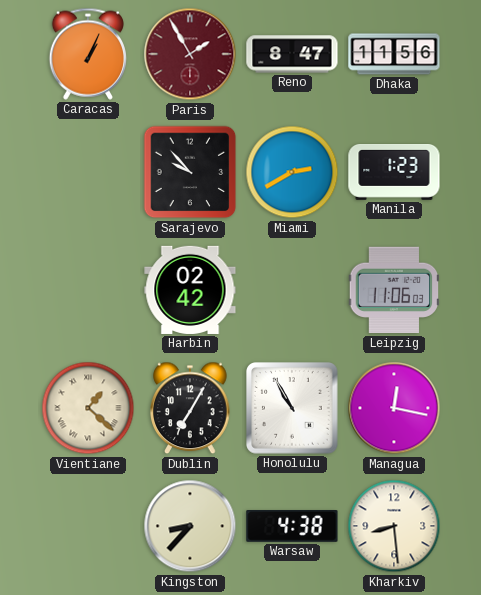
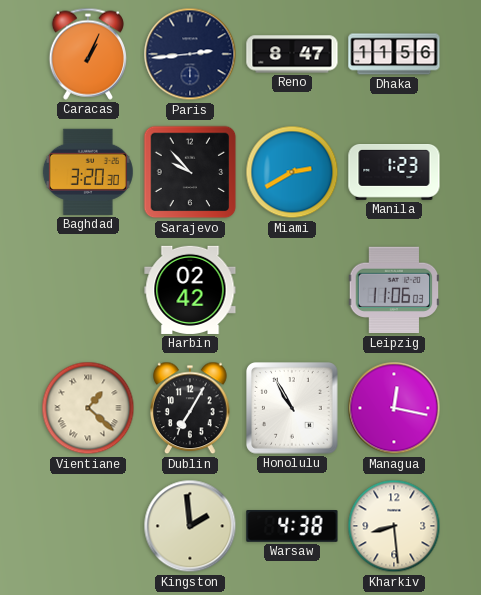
Paris: 1:55 -> 2:44
Paris dial: burgundy -> navy
Baghdad: none -> 3:20
Kingston: 8:37 -> 1:59
